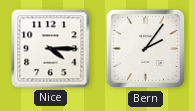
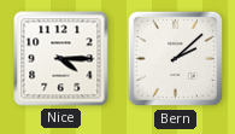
Bern: 2:06 -> 2:08
